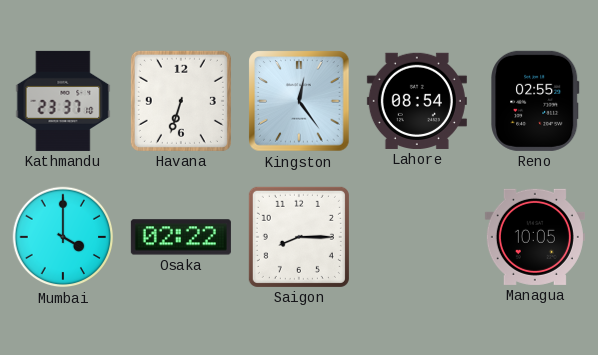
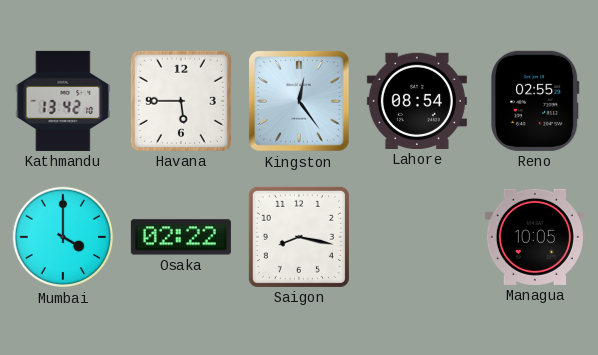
Kathmandu: 23:37 -> 13:42
Havana: 6:33 -> 5:45
Saigon: 8:15 -> 8:17
